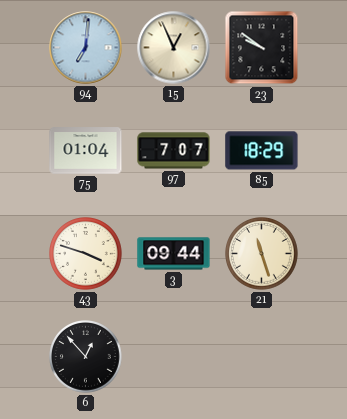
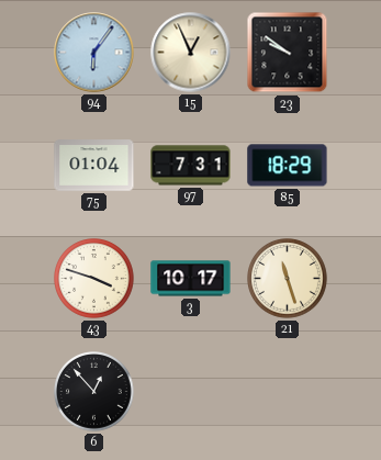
94: 7:01 -> 6:06
97: 7:07 -> 7:31
3: 09:44 -> 10:17
